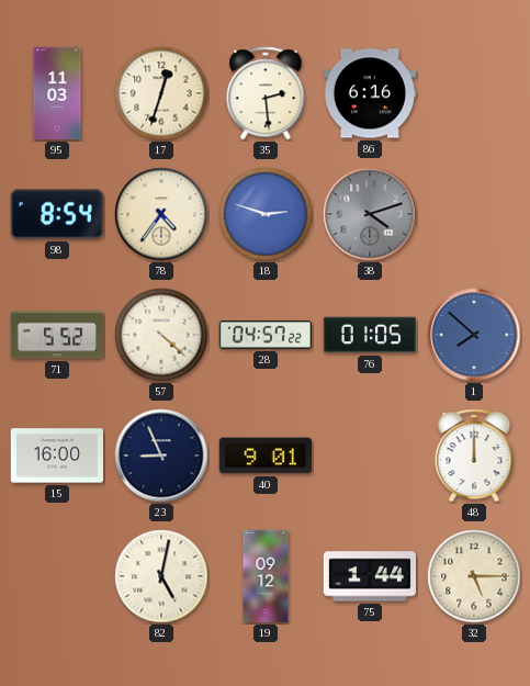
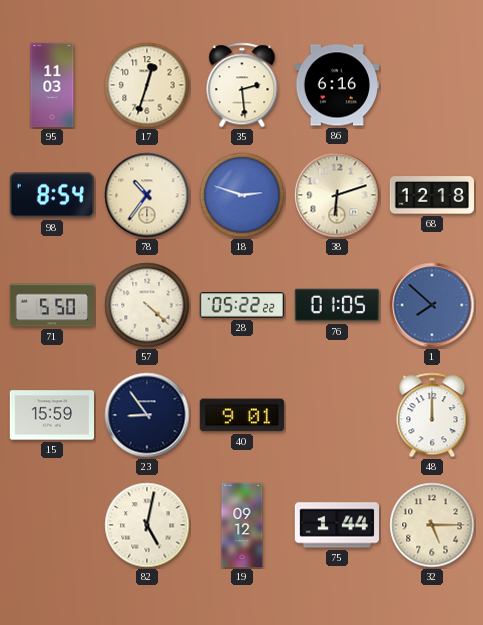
78: 4:36 -> 10:36
38: 4:12 -> 6:12
38 dial: grey -> cream
68: none -> 12:18
71: 5:52 -> 5:50
28: 04:57 -> 05:22
15: 16:00 -> 15:59
23: 8:56 -> 8:54
